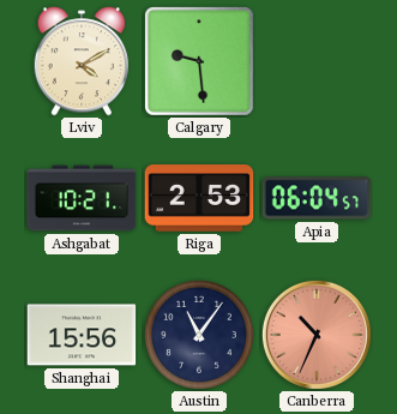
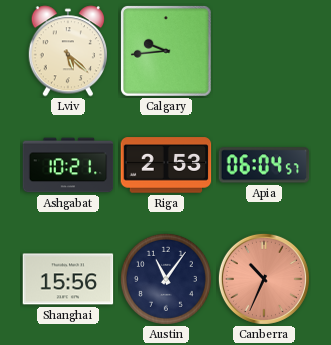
Lviv: 4:10 -> 5:22
Calgary: 9:29 -> 9:44
